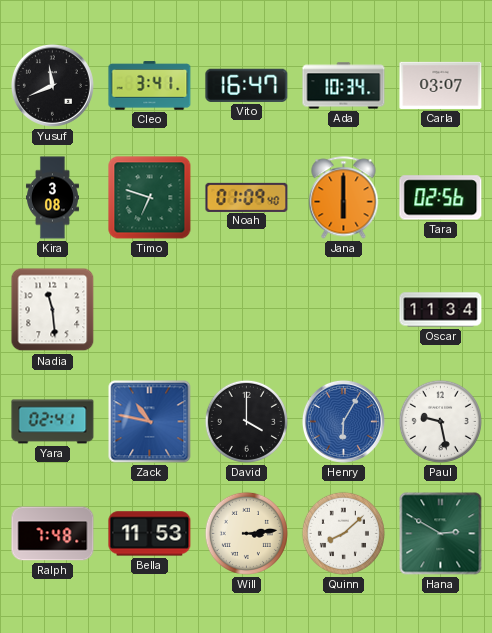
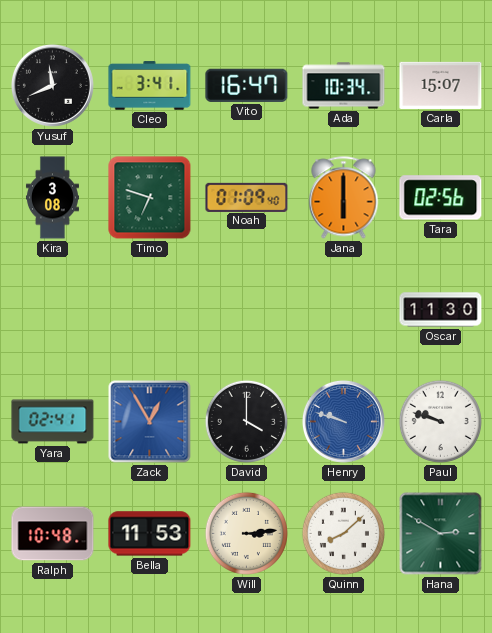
Carla: 03:07 -> 15:07
Nadia: 11:29 -> none
Oscar: 11:34 -> 11:30
Zack: 10:47 -> 12:55
Henry: 6:05 -> 9:48
Paul: 9:28 -> 9:48
Ralph: 7:48 -> 10:48
